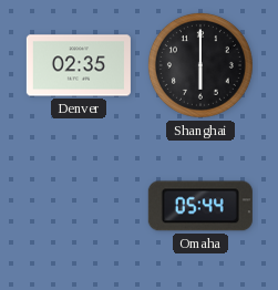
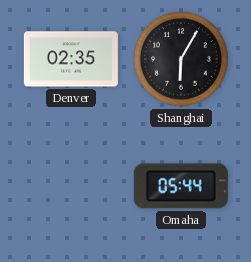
Shanghai: 6:00 -> 6:05
